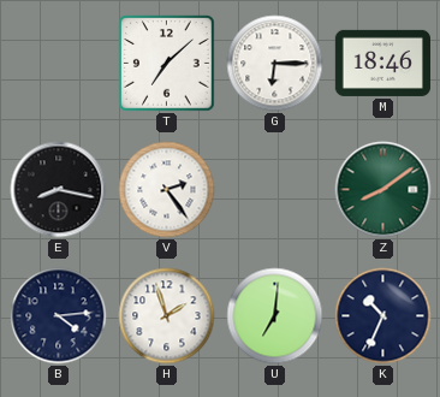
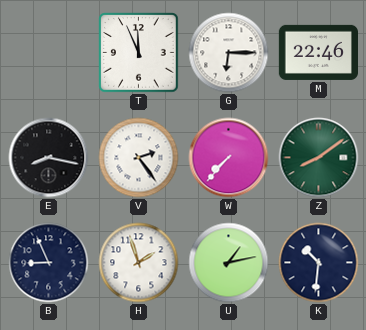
T: 7:08 -> 11:56
M: 18:46 -> 22:46
W: none -> 7:37
B: 4:14 -> 8:56
U: 7:01 -> 1:13
K: 10:34 -> 10:31
